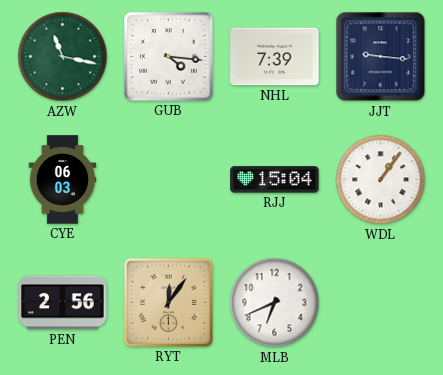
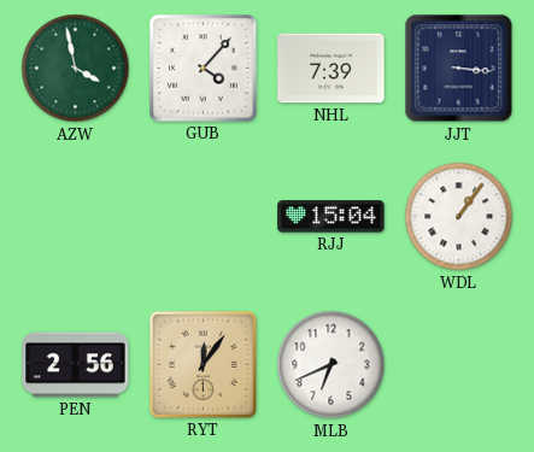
AZW: 11:17 -> 3:58
GUB: 4:16 -> 4:07
JJT: 9:16 -> 3:16
CYE: 06:03 -> none
